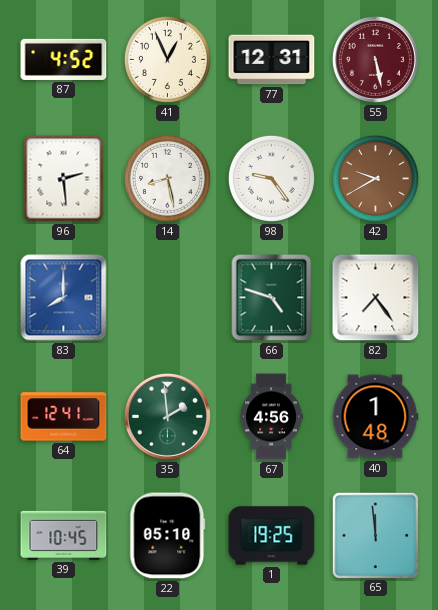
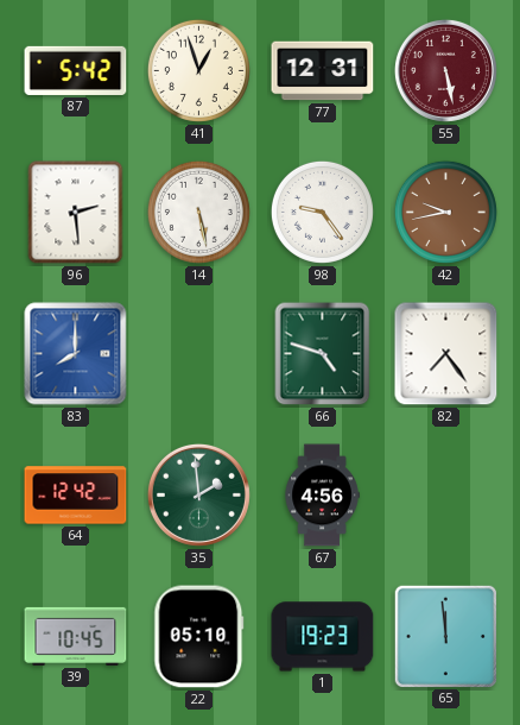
87: 4:52 -> 5:42
41: 12:56 -> 12:57
14: 8:28 -> 5:28
42: 9:40 -> 9:43
64: 12:41 -> 12:42
40: 1:48 -> none
1: 19:25 -> 19:23
